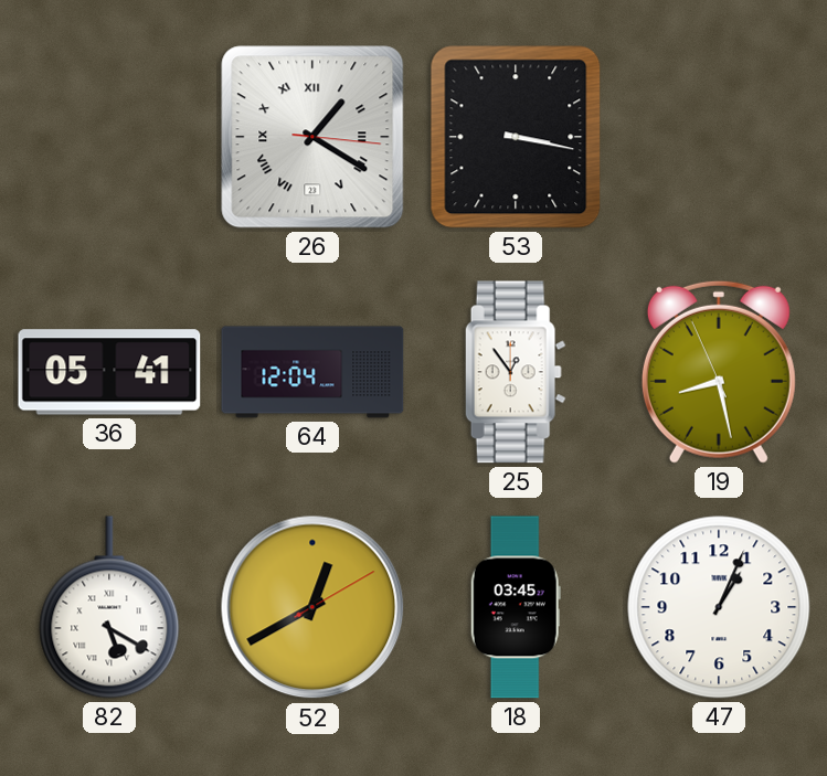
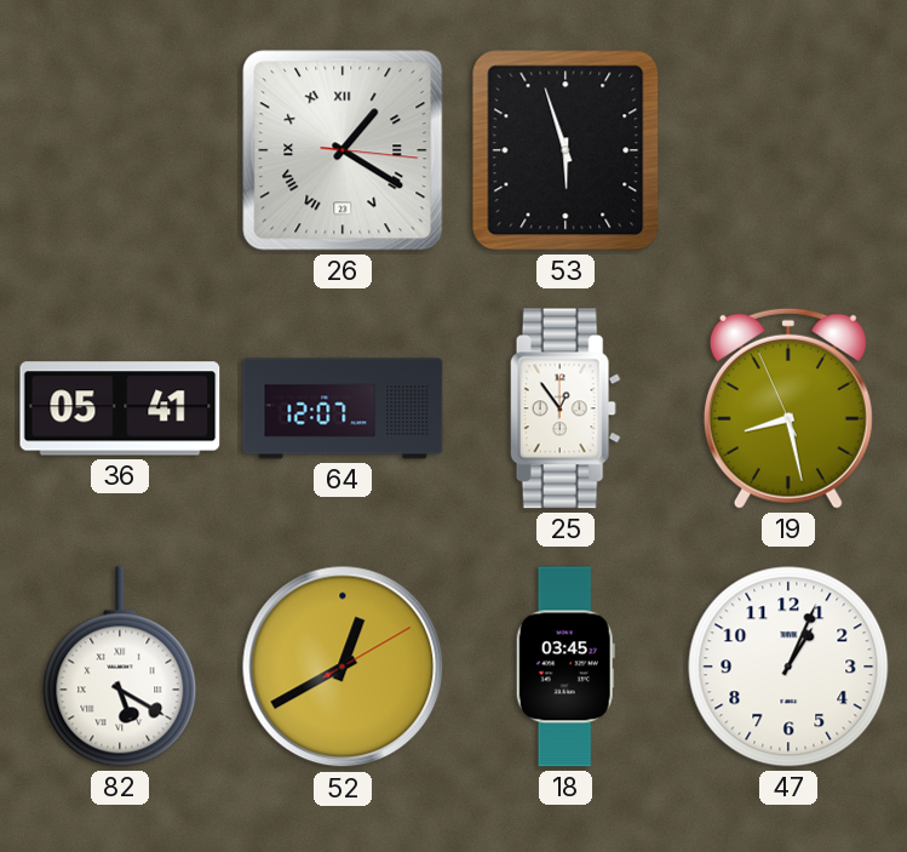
53: 3:17 -> 5:57
64: 12:04 -> 12:07
